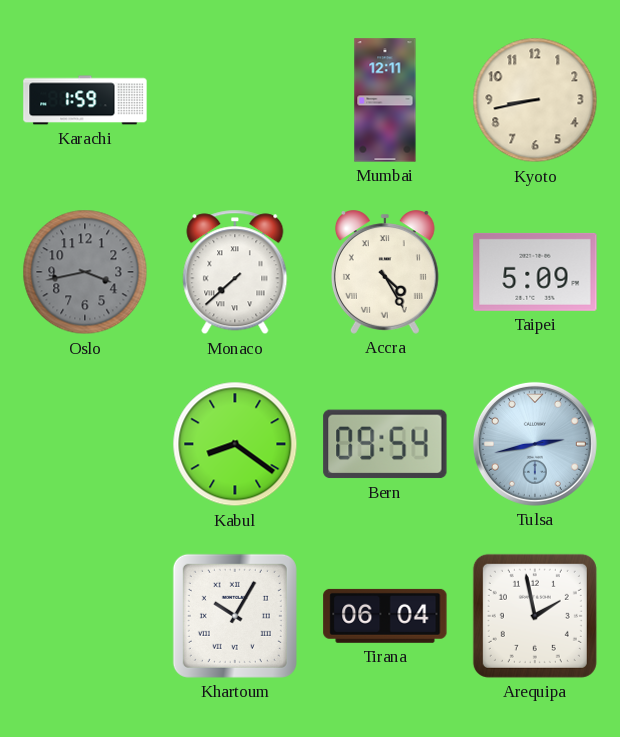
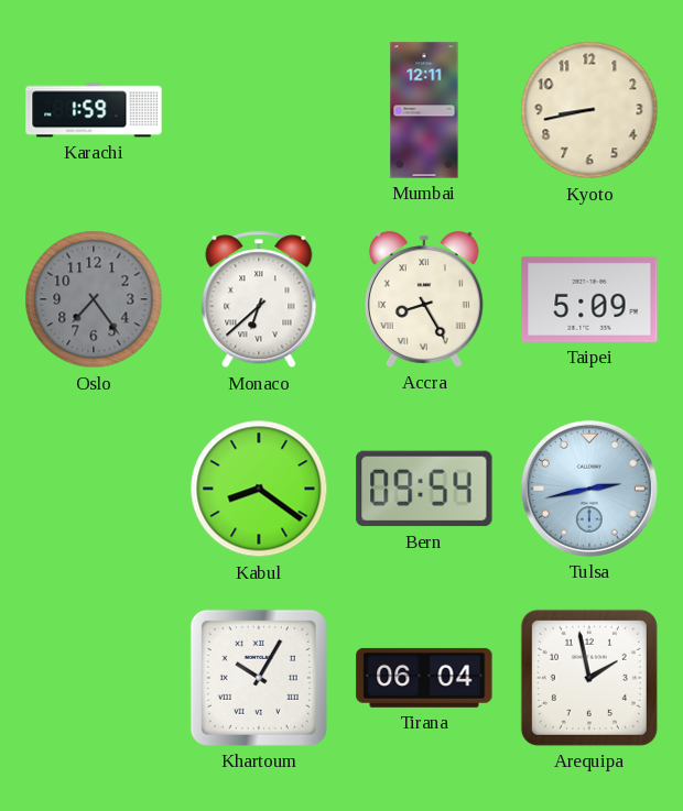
Oslo: 3:43 -> 7:24
Monaco: 7:38 -> 6:38
Accra: 4:25 -> 8:25
